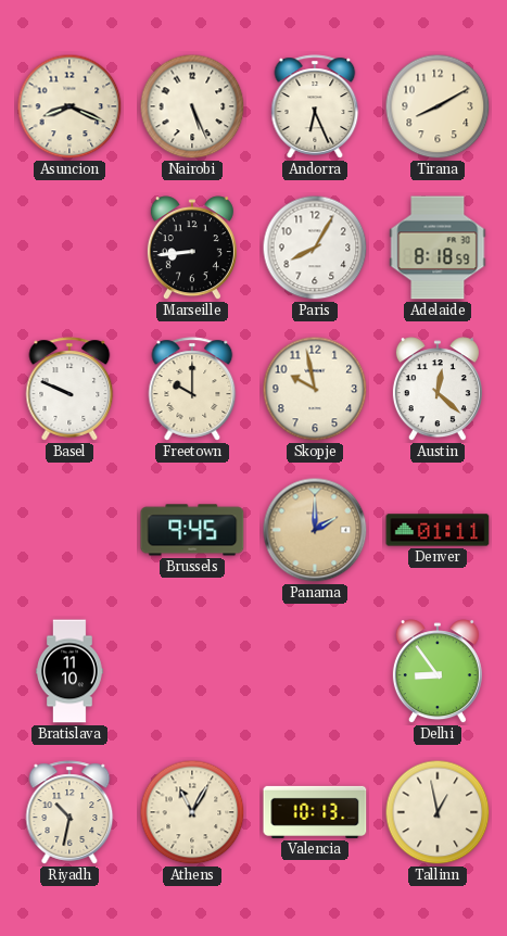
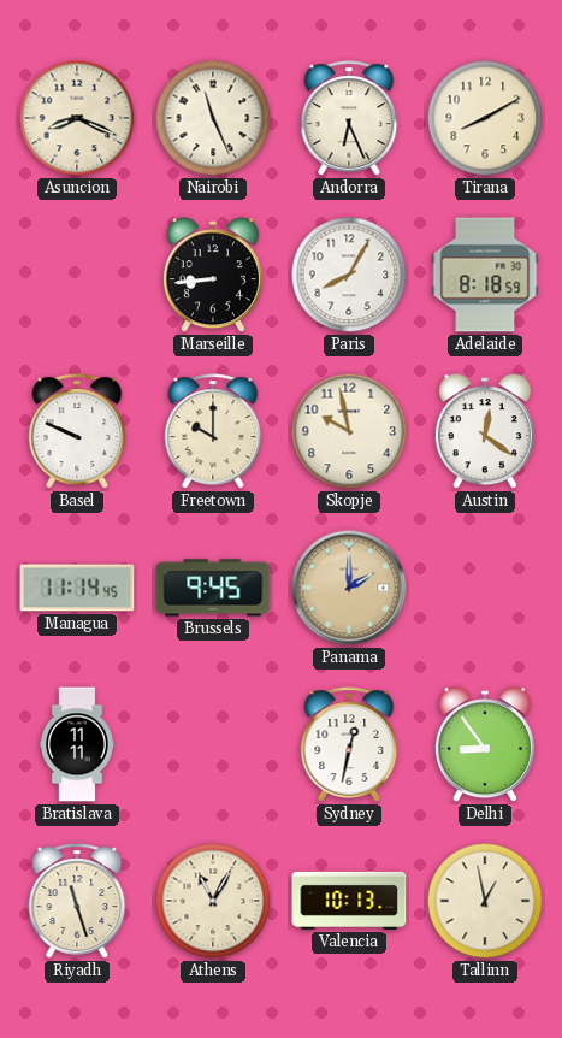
Nairobi: 5:26 -> 11:26
Austin: 12:22 -> 12:21
Managua: none -> 11:14
Denver: 01:11 -> none
Bratislava: 11:10 -> 11:11
Sydney: none -> 12:32
Riyadh: 10:32 -> 11:27
